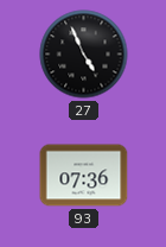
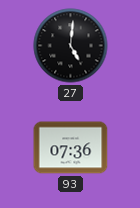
27: 4:56 -> 5:01
